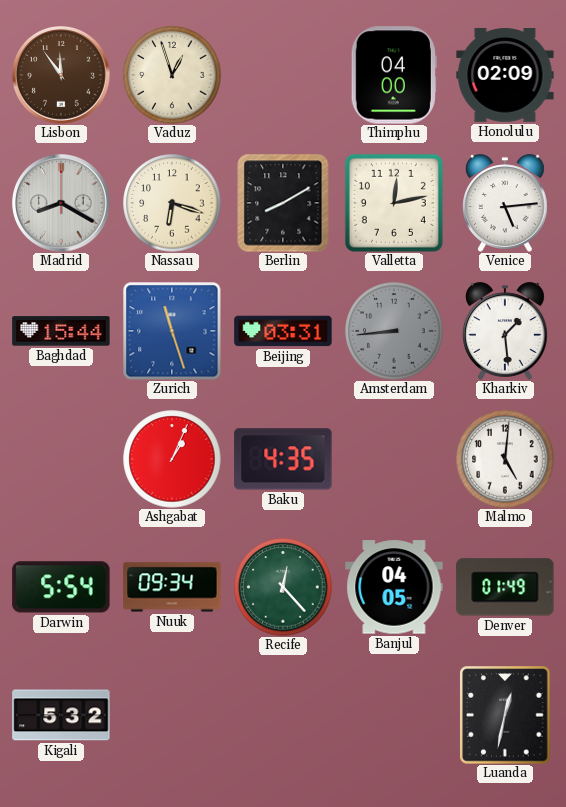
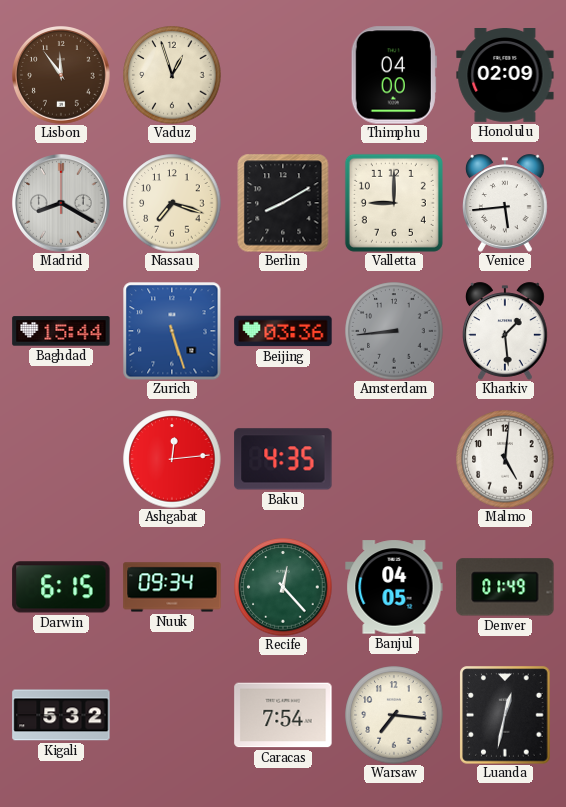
Nassau: 6:18 -> 7:18
Valletta: 12:13 -> 9:00
Venice: 5:14 -> 5:44
Zurich: 11:27 -> 5:27
Beijing: 03:31 -> 03:36
Ashgabat: 1:04 -> 12:14
Darwin: 5:54 -> 6:15
Caracas: none -> 7:54
Warsaw: none -> 7:16
